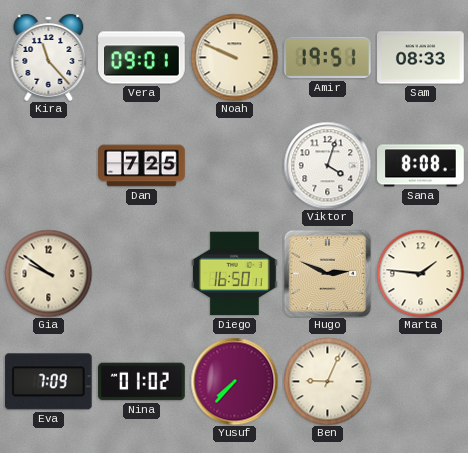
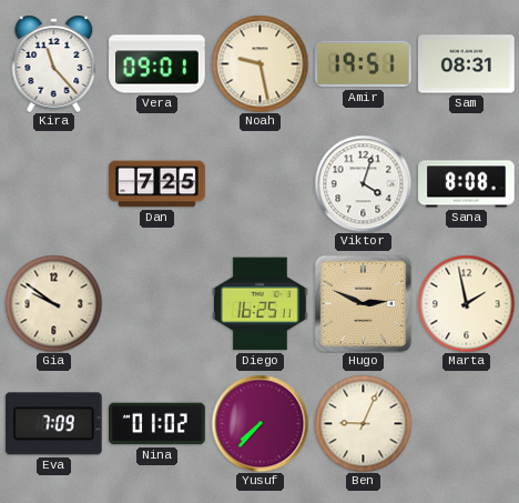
Noah: 9:49 -> 9:28
Sam: 08:33 -> 08:31
Diego: 16:50 -> 16:25
Marta: 1:46 -> 1:58
